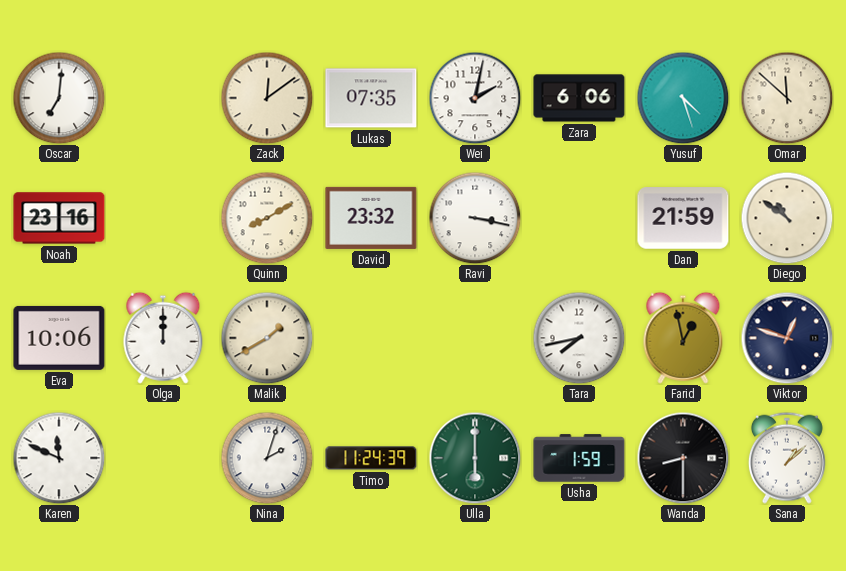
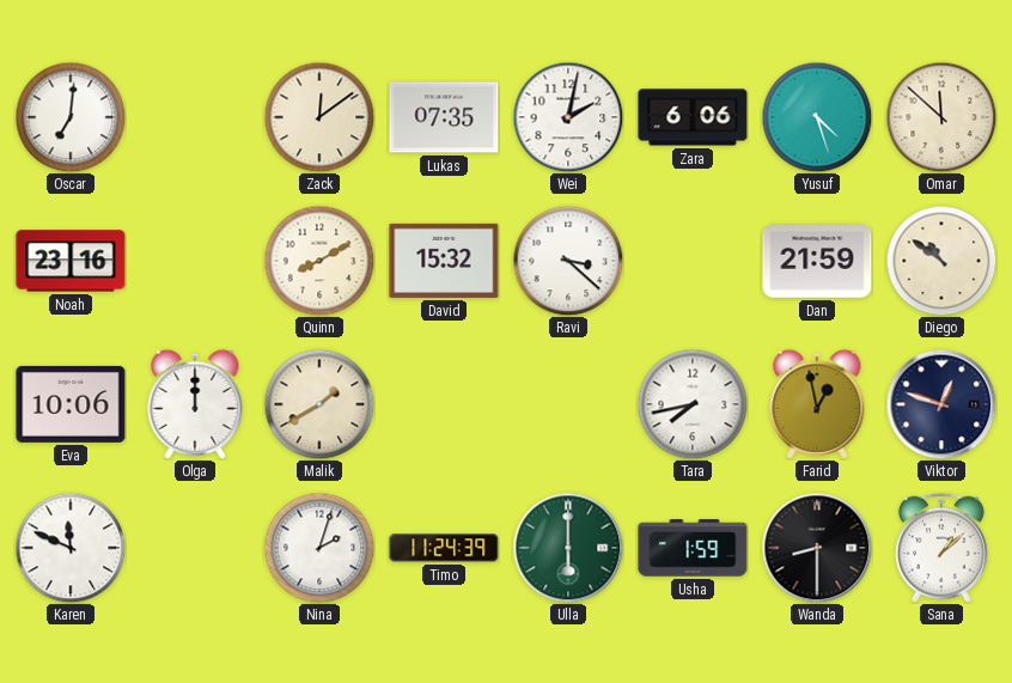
David: 23:32 -> 15:32
Ravi: 3:17 -> 3:22
